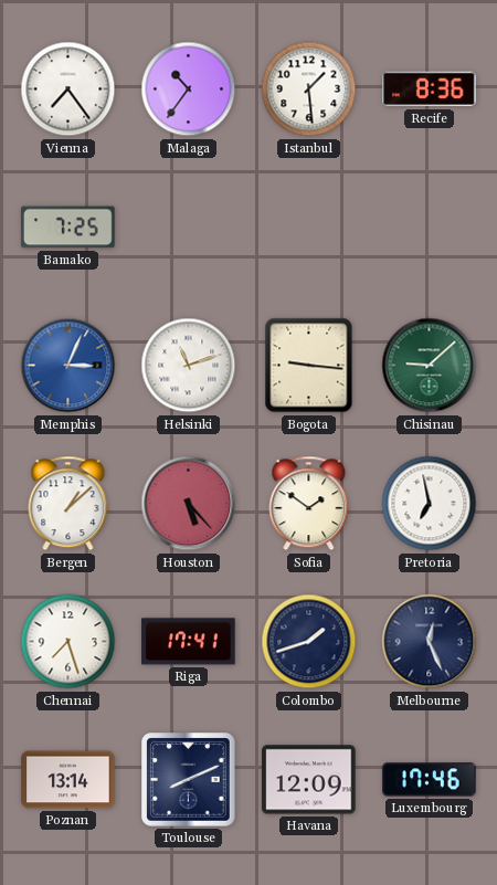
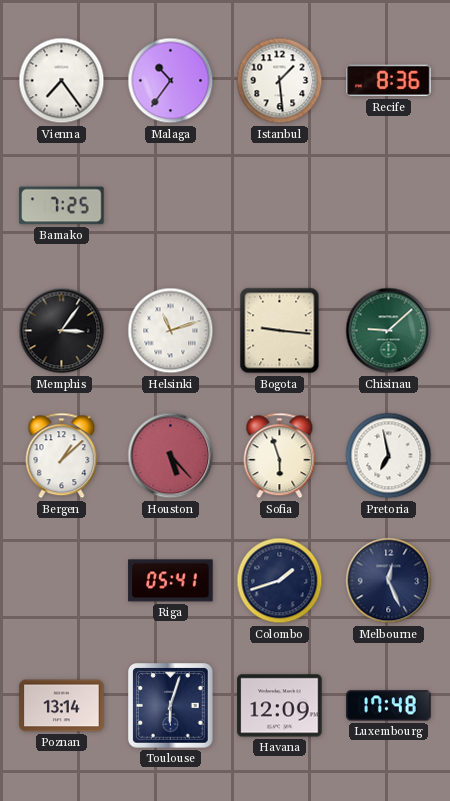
Memphis: 3:04 -> 3:06
Memphis dial: blue -> black
Sofia: 1:51 -> 5:57
Chennai: 7:27 -> none
Riga: 17:41 -> 05:41
Toulouse: 8:11 -> 6:03
Luxembourg: 17:46 -> 17:48
